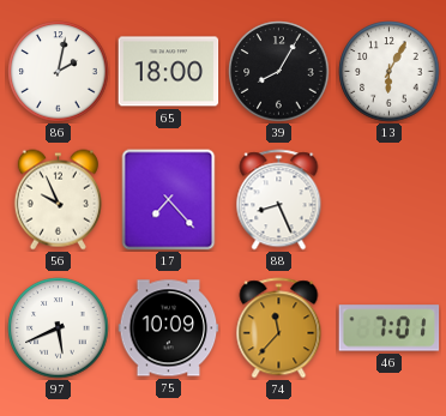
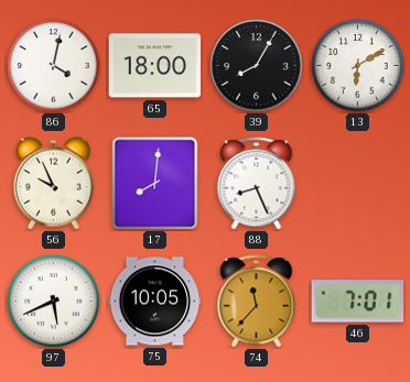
86: 2:02 -> 4:02
13: 6:05 -> 6:10
17: 7:23 -> 8:01
75: 10:09 -> 10:05
